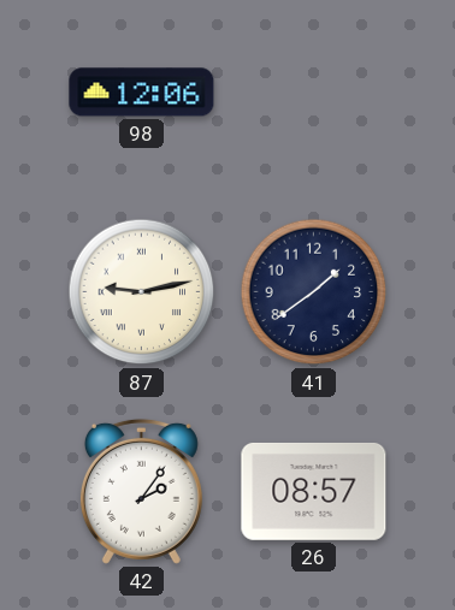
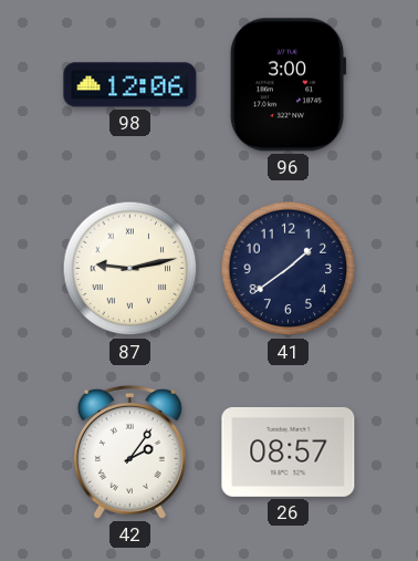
96: none -> 3:00
